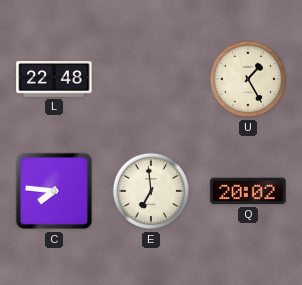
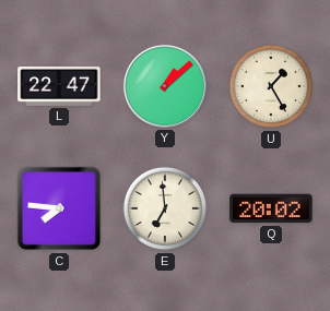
L: 22:48 -> 22:47
Y: none -> 1:08
